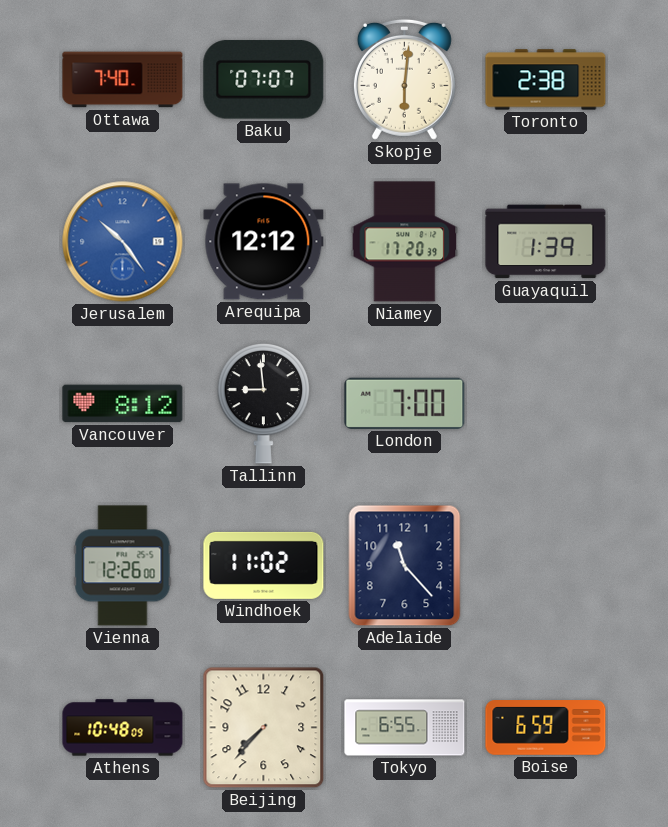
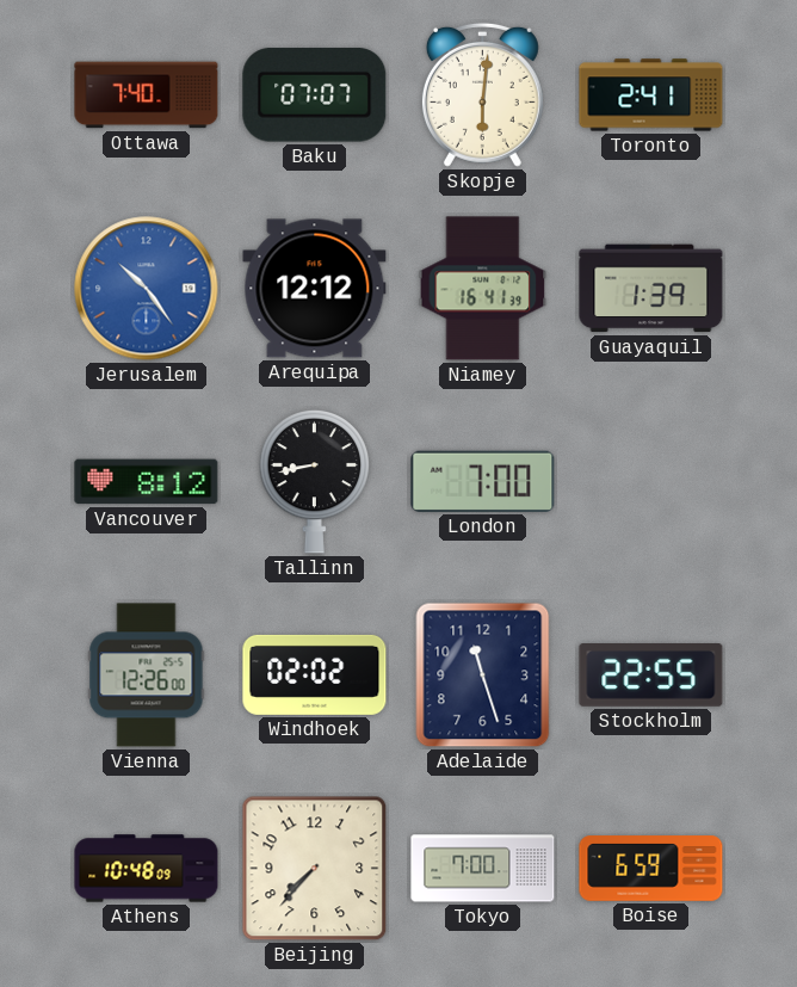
Toronto: 2:38 -> 2:41
Niamey: 17:20 -> 16:41
Tallinn: 8:59 -> 8:43
Windhoek: 11:02 -> 02:02
Adelaide: 11:23 -> 11:27
Stockholm: none -> 22:55
Tokyo: 6:55 -> 7:00
